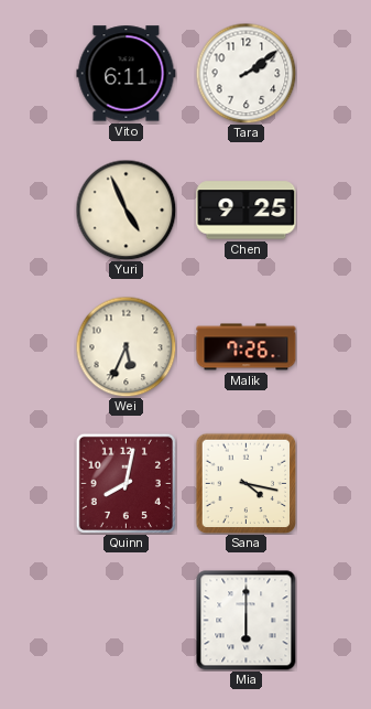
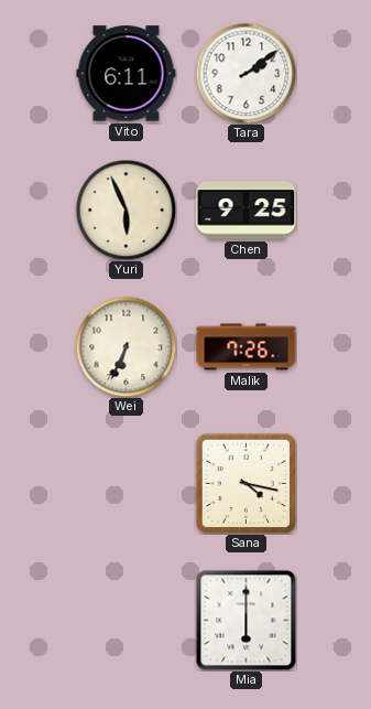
Yuri: 4:56 -> 5:56
Wei: 5:34 -> 6:34
Quinn: 8:02 -> none
